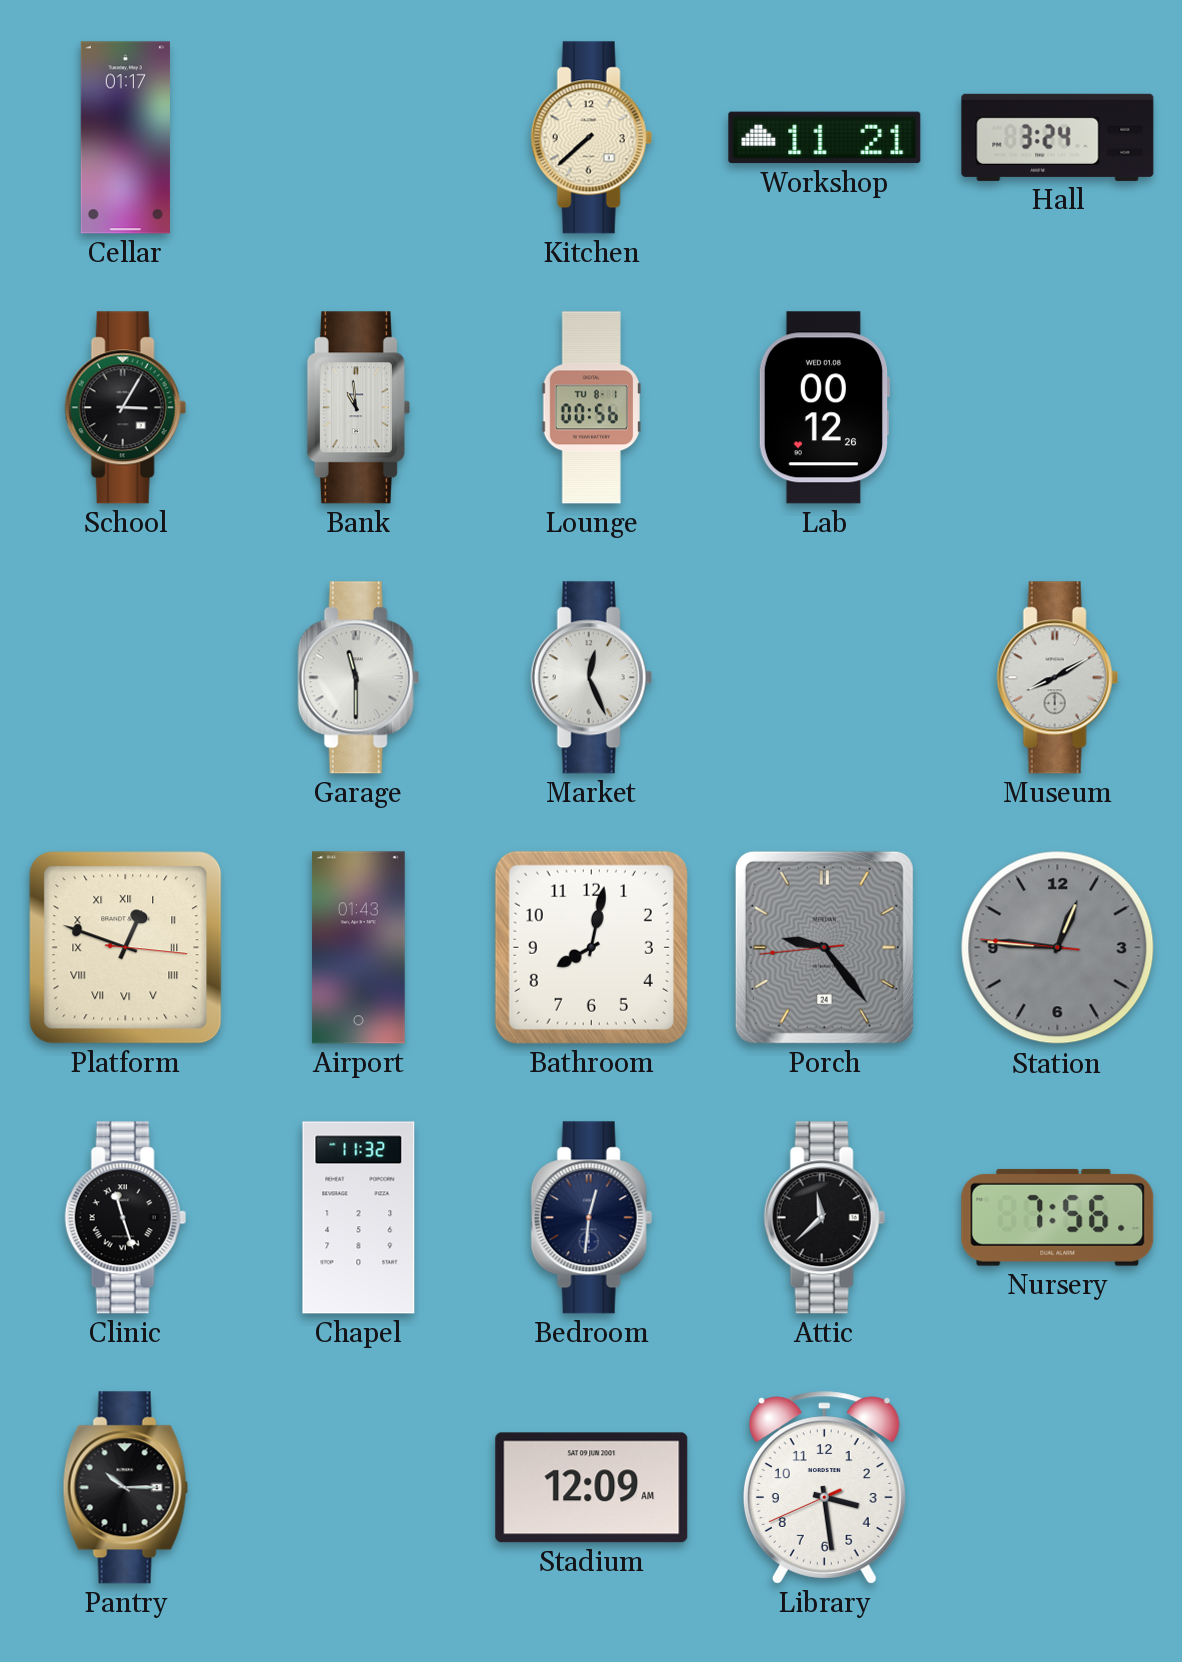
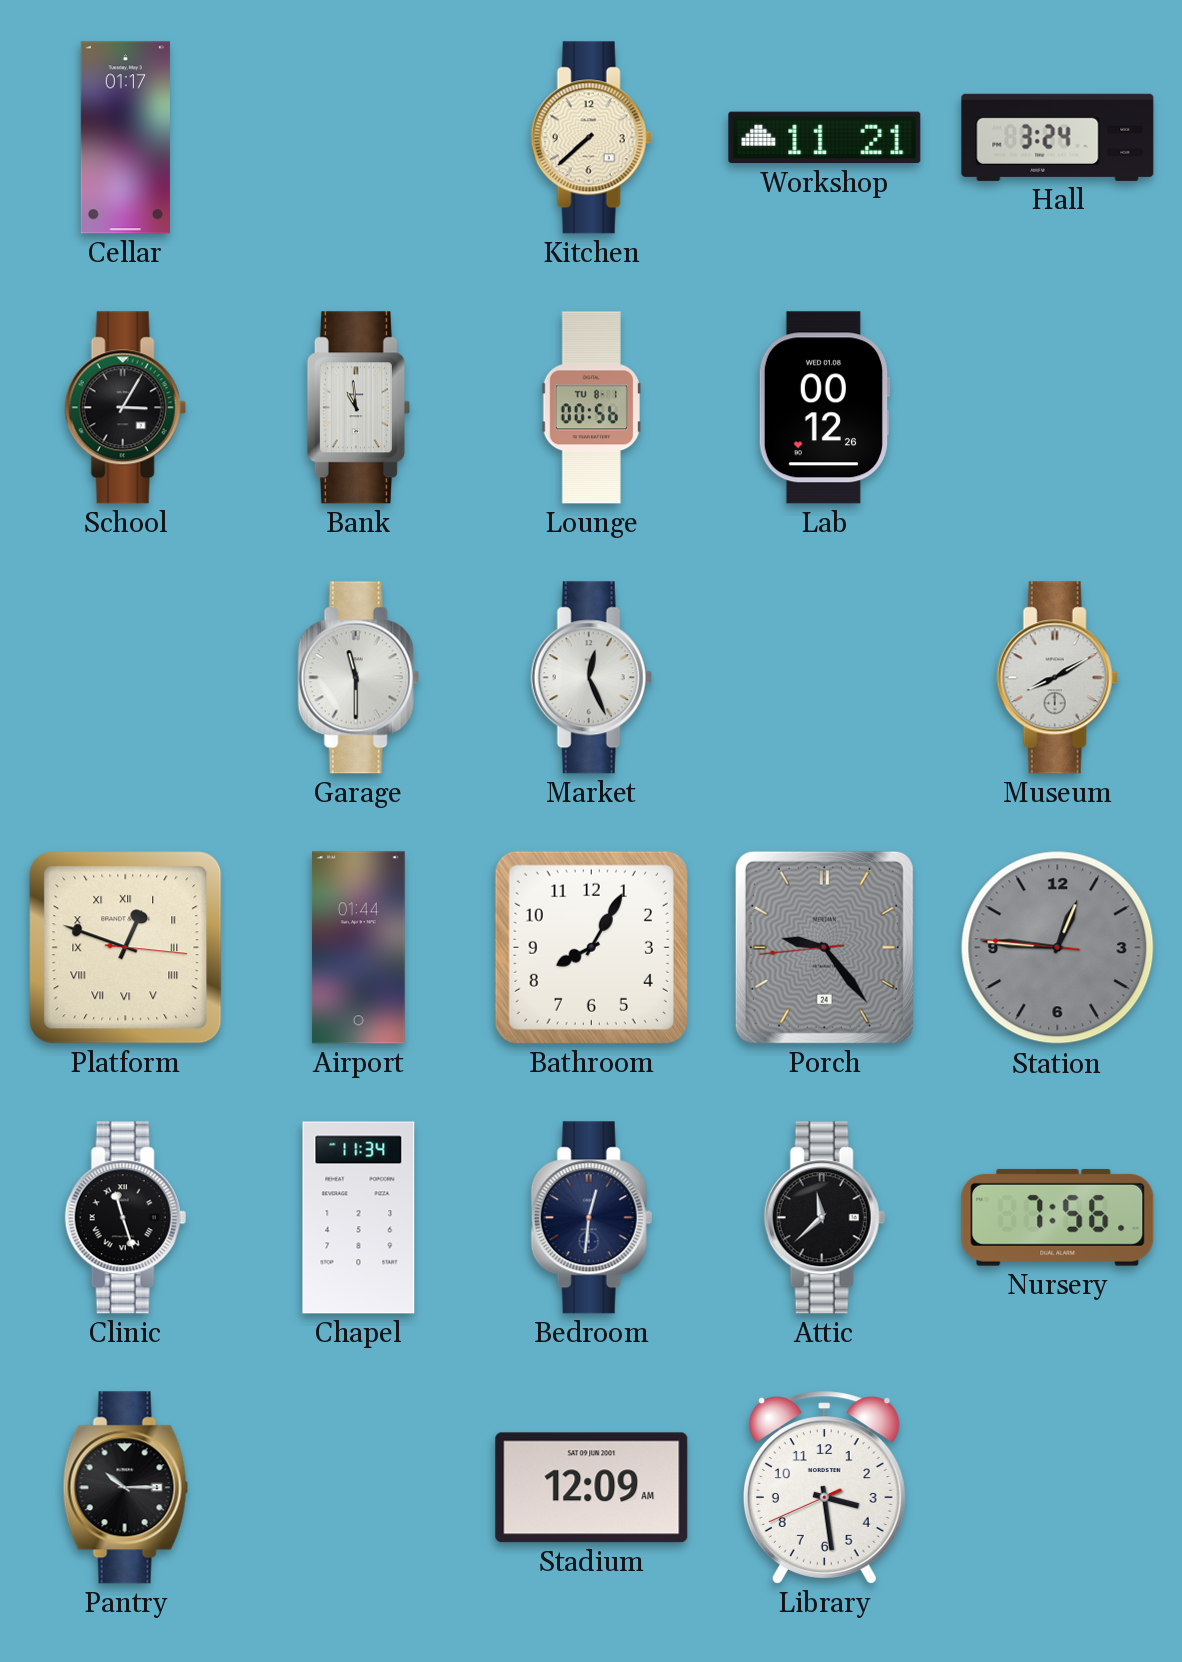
Airport: 01:43 -> 01:44
Bathroom: 8:02 -> 8:05
Chapel: 11:32 -> 11:34
